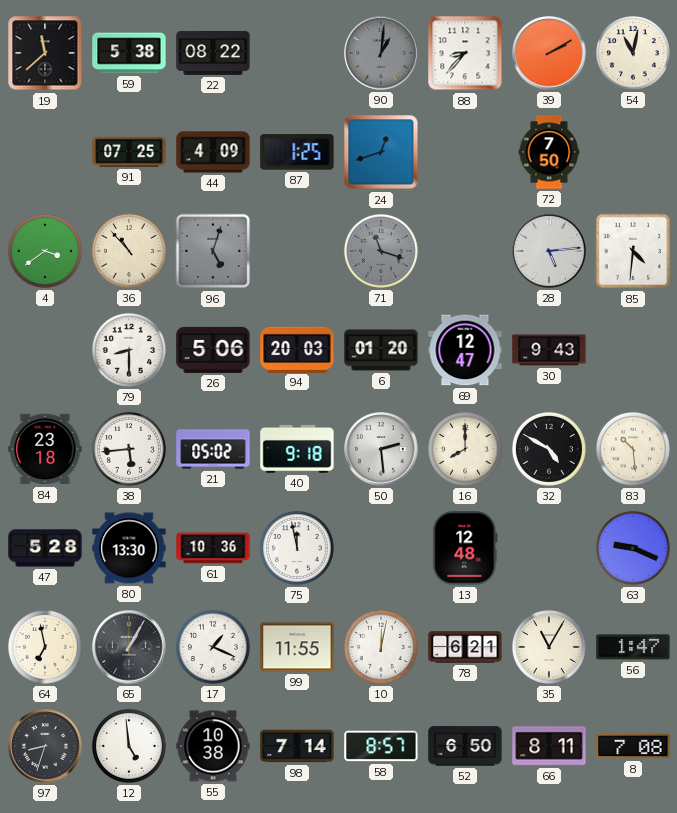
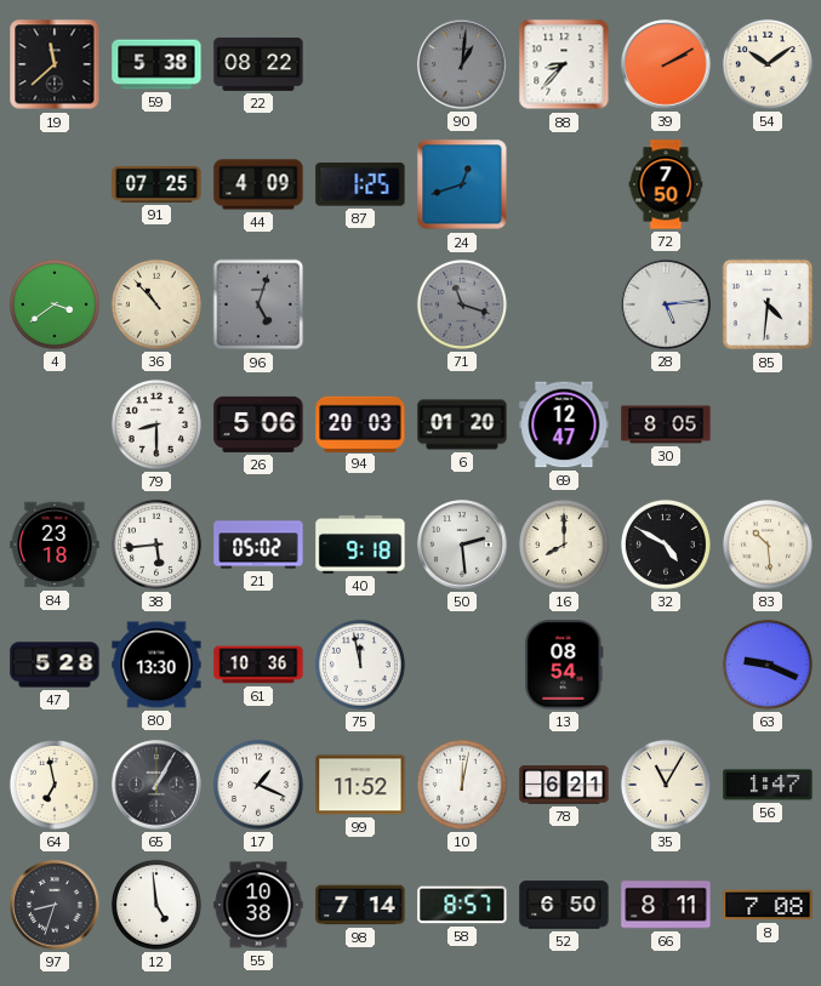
54: 11:02 -> 10:09
30: 9:43 -> 8:05
13: 12:48 -> 08:54
99: 11:55 -> 11:52
